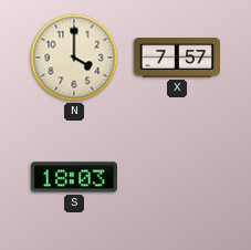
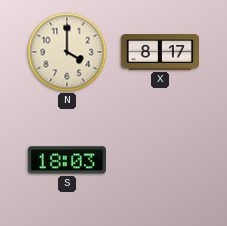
X: 7:57 -> 8:17
